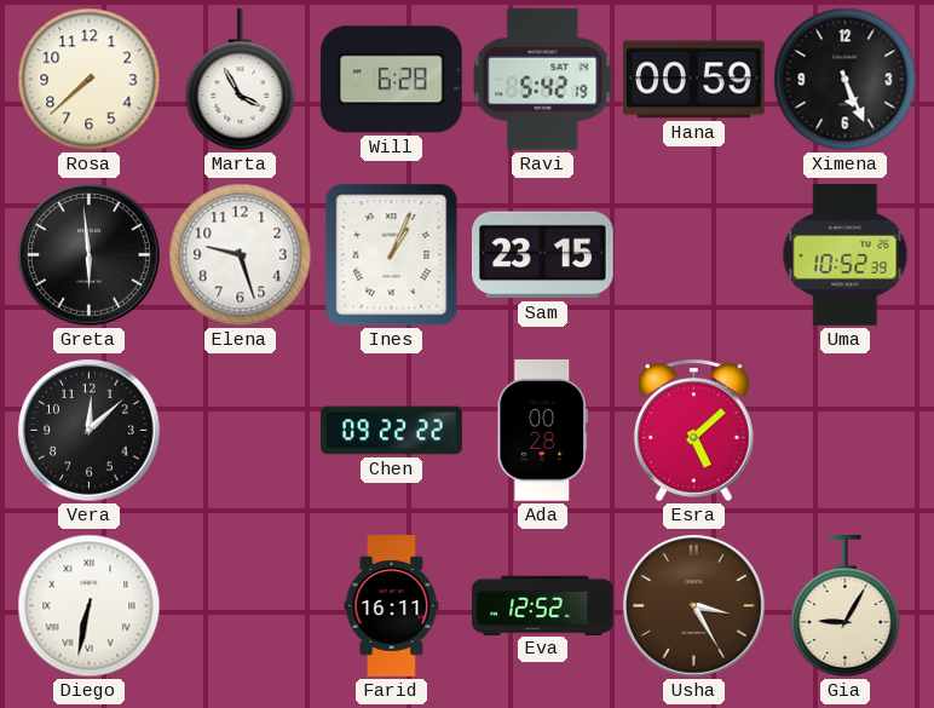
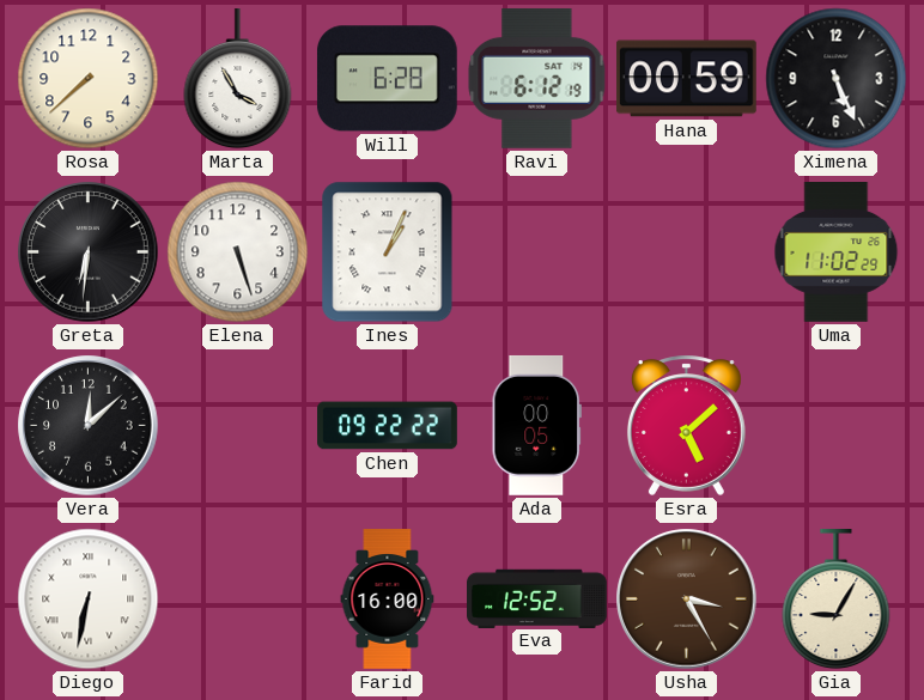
Ravi: 5:42 -> 6:12
Greta: 5:59 -> 6:31
Elena: 9:27 -> 5:27
Sam: 23:15 -> none
Uma: 10:52 -> 11:02
Ada: 00:28 -> 00:05
Farid: 16:11 -> 16:00
